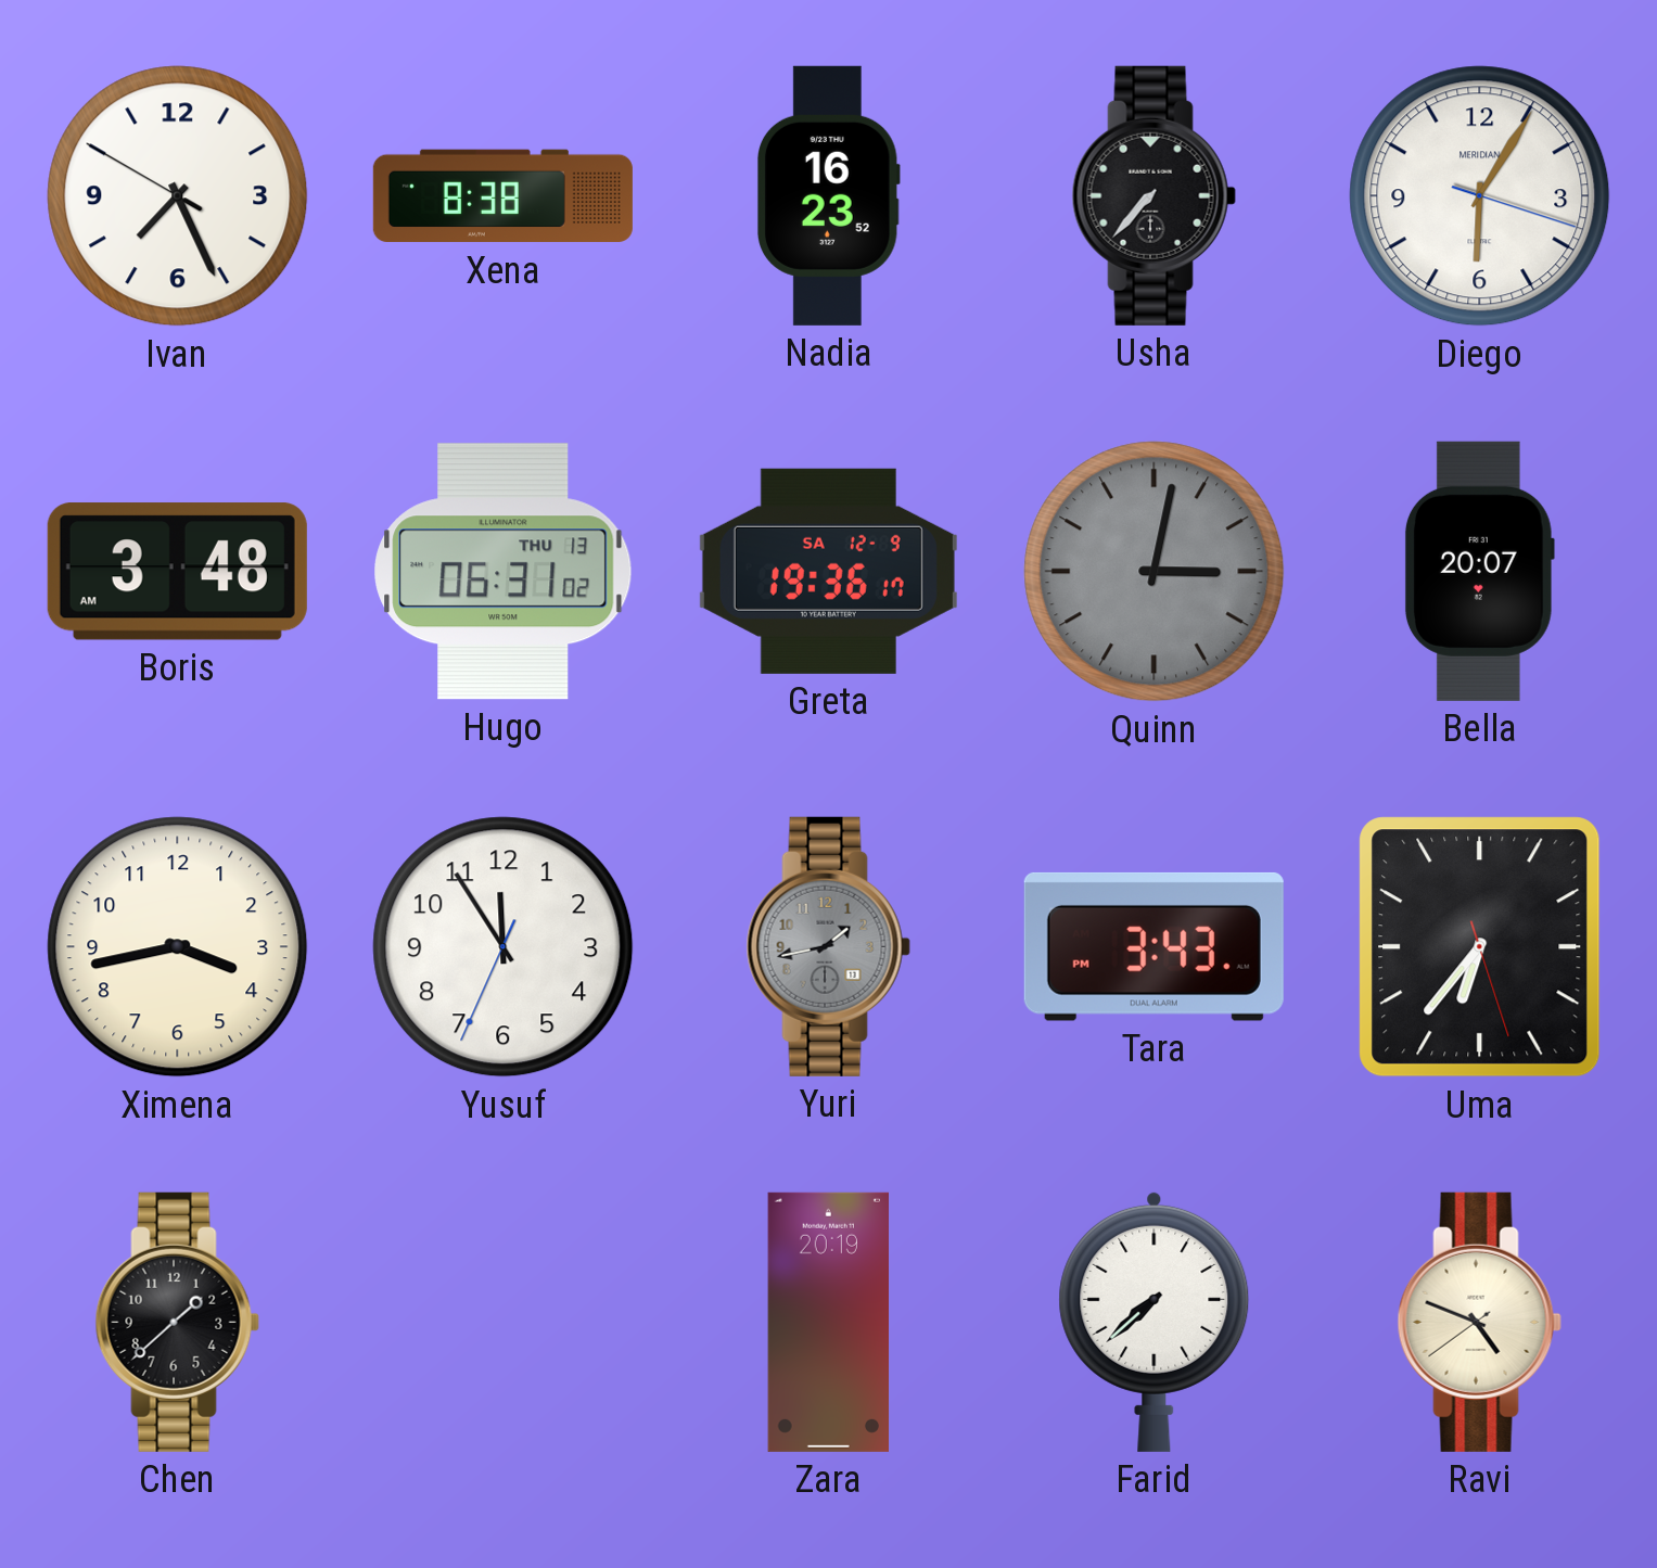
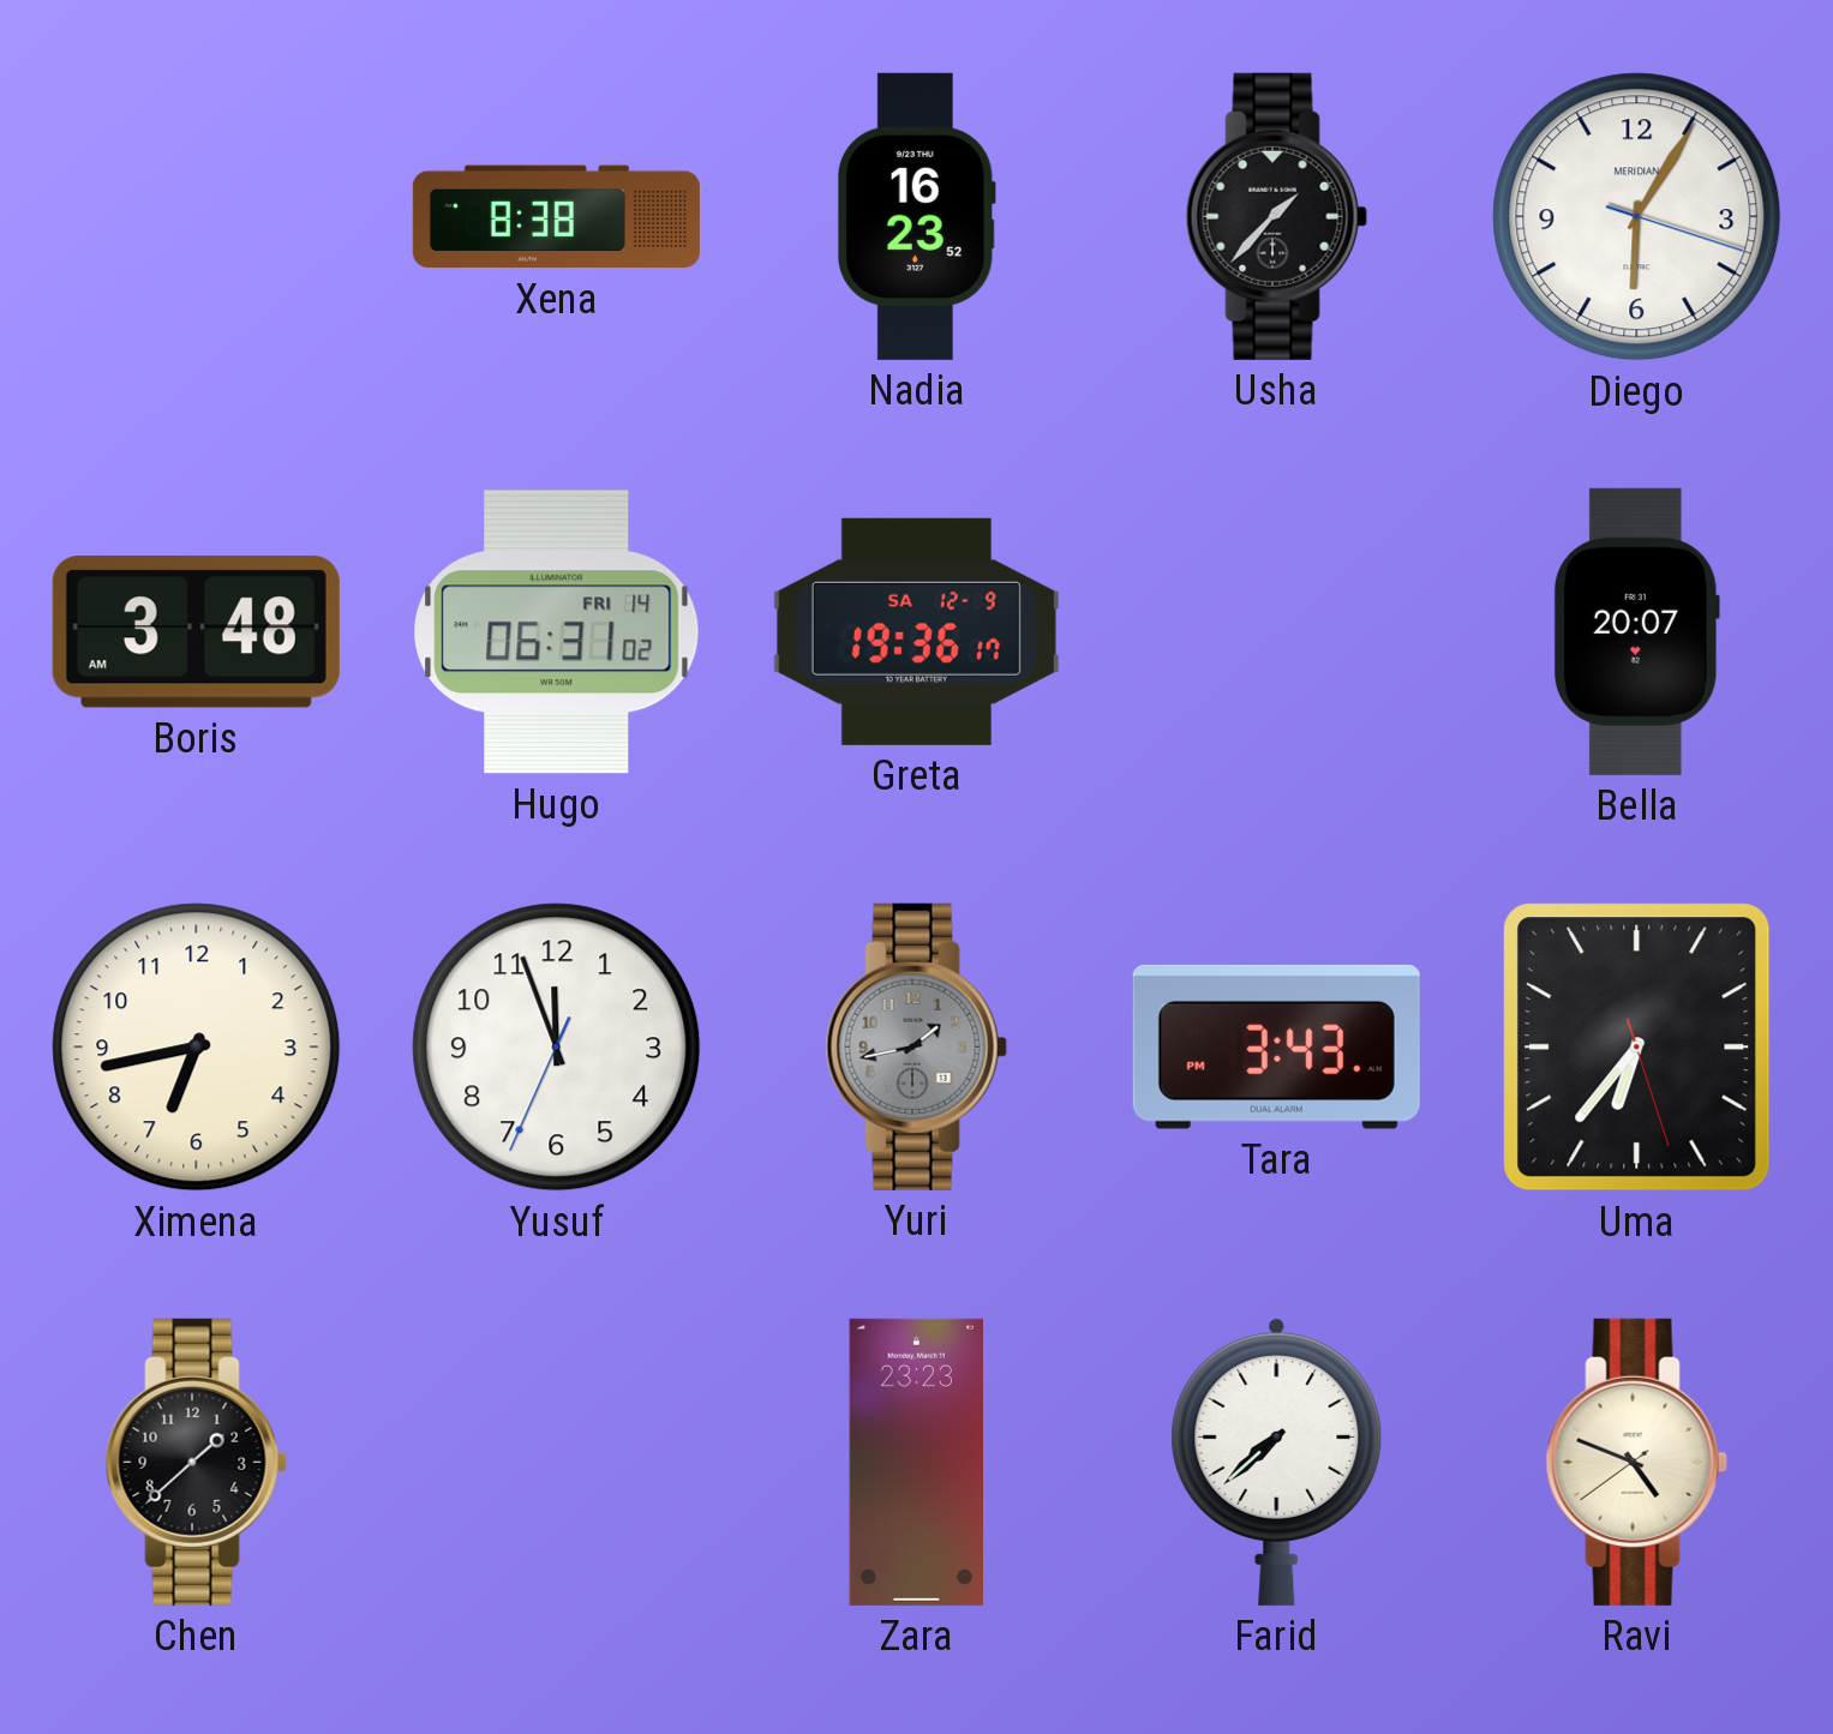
Ivan: 7:25 -> none
Usha: 7:37 -> 1:37
Hugo date: THU 13 -> FRI 14
Quinn: 3:02 -> none
Ximena: 3:43 -> 6:43
Yusuf: 11:54 -> 11:56
Zara: 20:19 -> 23:23
